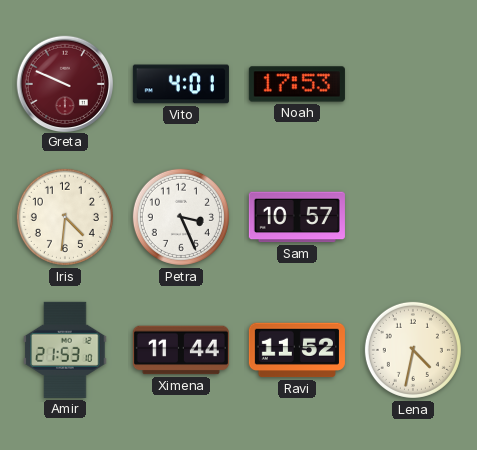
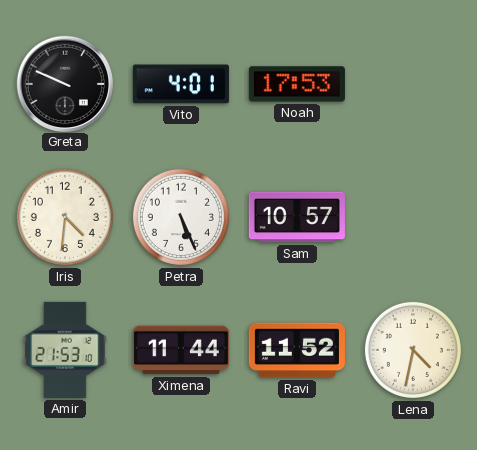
Greta dial: burgundy -> black
Petra: 3:26 -> 5:26
